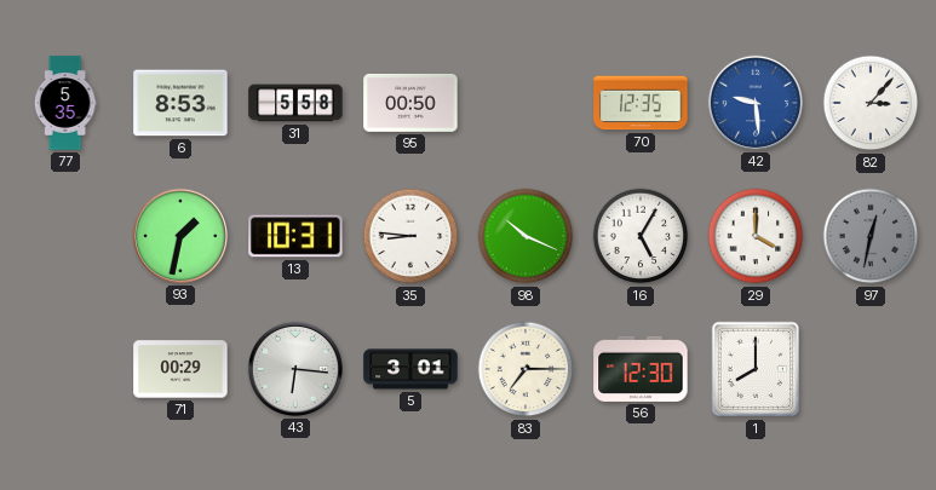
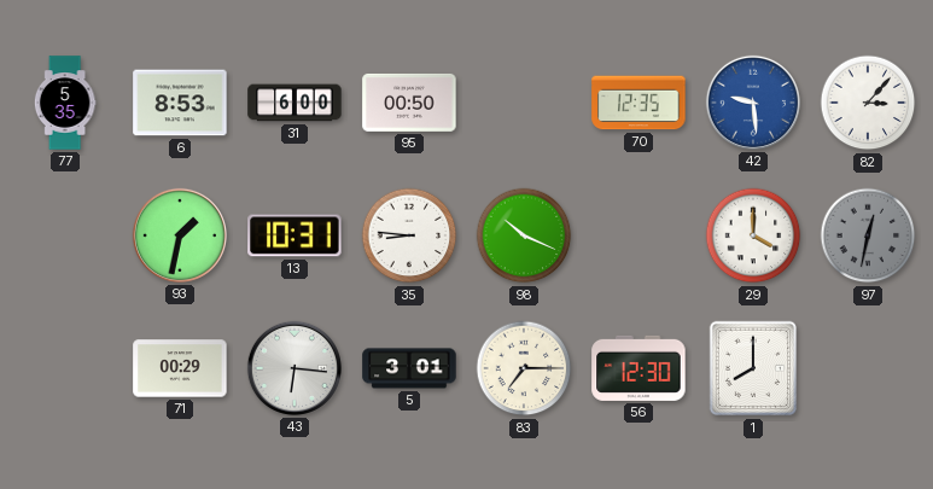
31: 5:58 -> 6:00
16: 5:05 -> none
